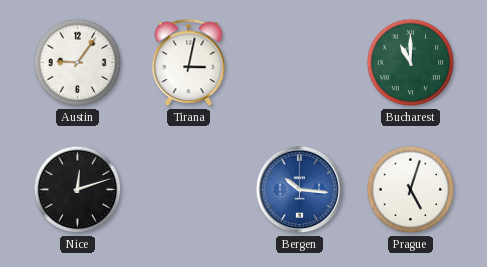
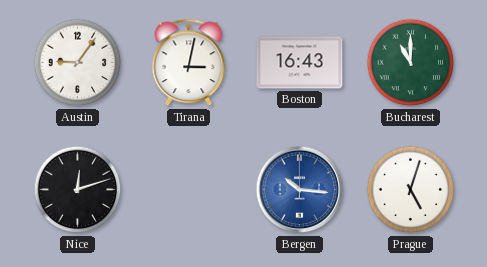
Boston: none -> 16:43
